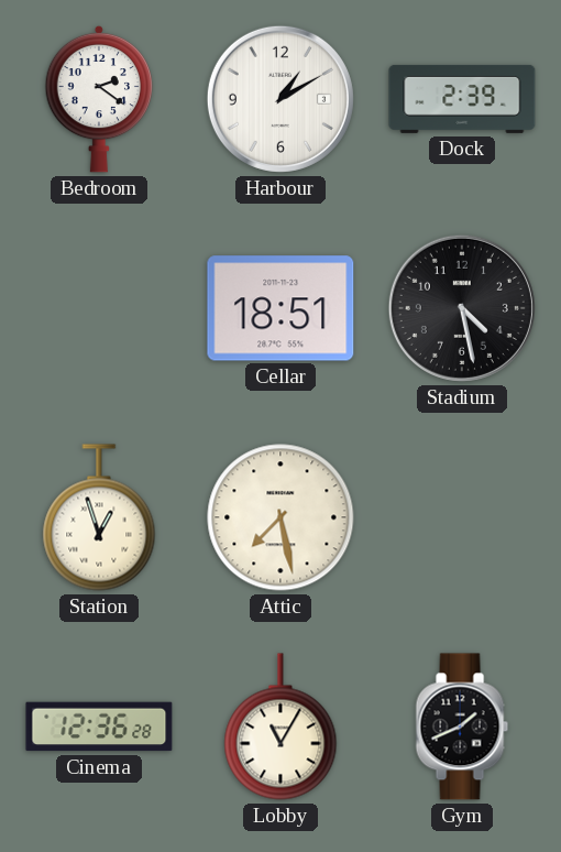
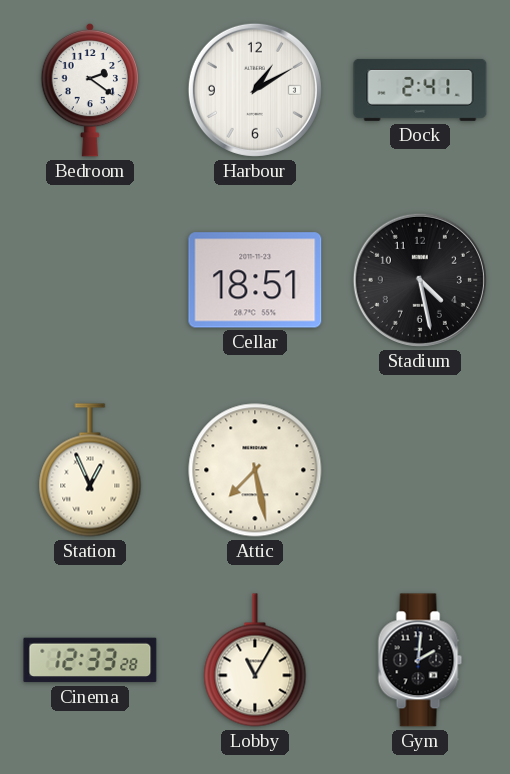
Dock: 2:39 -> 2:41
Station: 12:57 -> 12:56
Cinema: 12:36 -> 12:33
Gym: 1:41 -> 2:01
